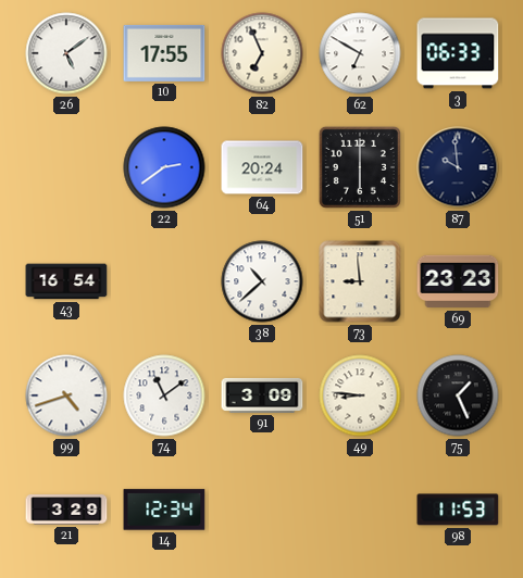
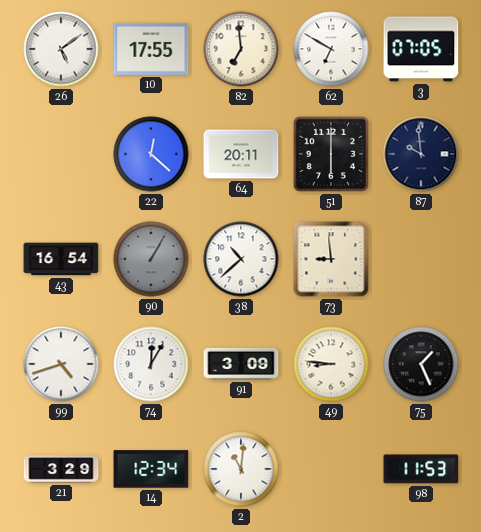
82: 6:56 -> 6:59
3: 06:33 -> 07:05
22: 2:39 -> 12:22
64: 20:24 -> 20:11
90: none -> 1:05
69: 23:23 -> none
74: 11:09 -> 12:05
2: none -> 11:01
